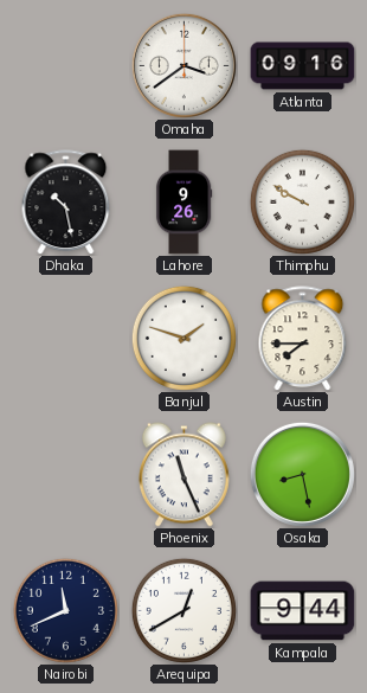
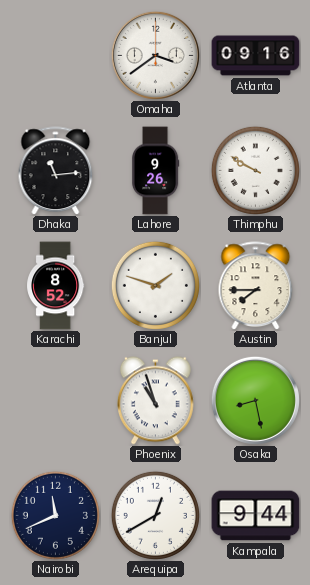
Dhaka: 10:28 -> 11:14
Karachi: none -> 8:52
Phoenix: 11:26 -> 10:57
